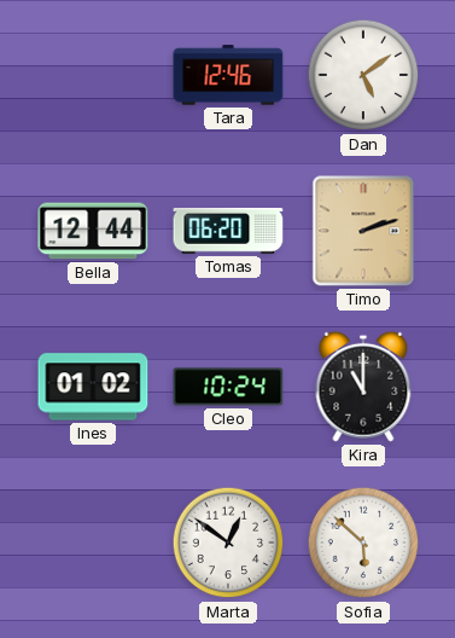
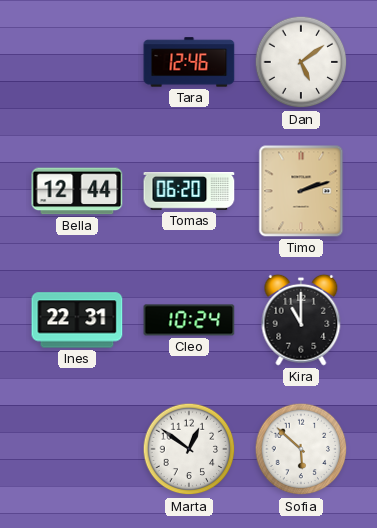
Ines: 01:02 -> 22:31
